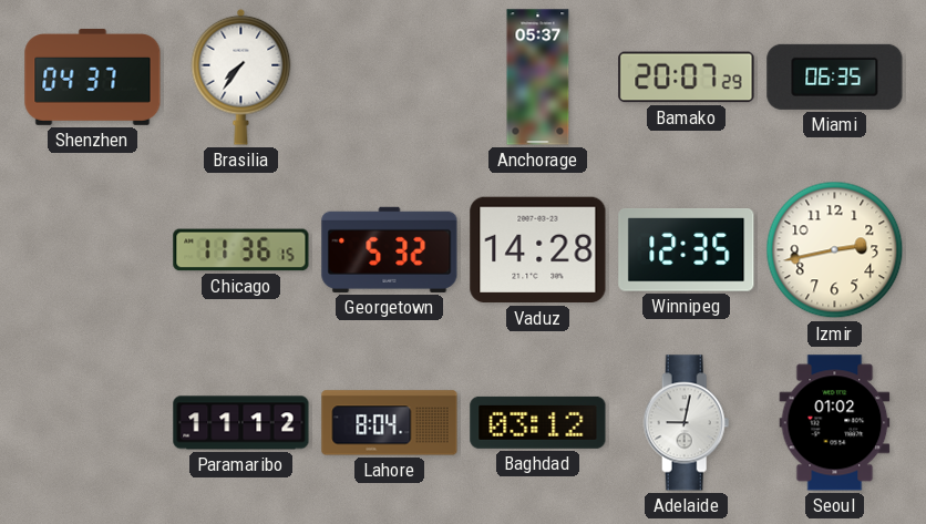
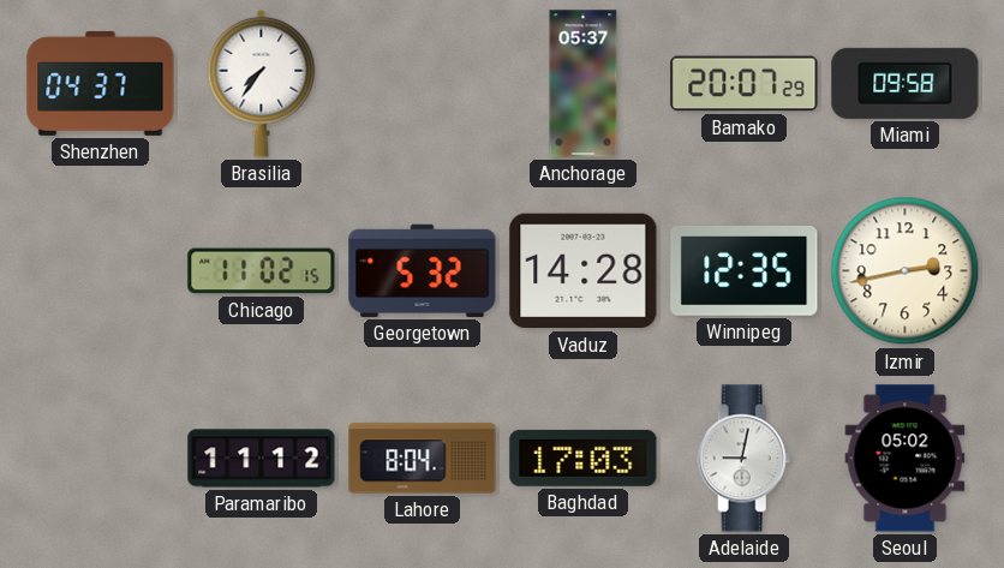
Miami: 06:35 -> 09:58
Chicago: 11:36 -> 11:02
Baghdad: 03:12 -> 17:03
Seoul: 01:02 -> 05:02
